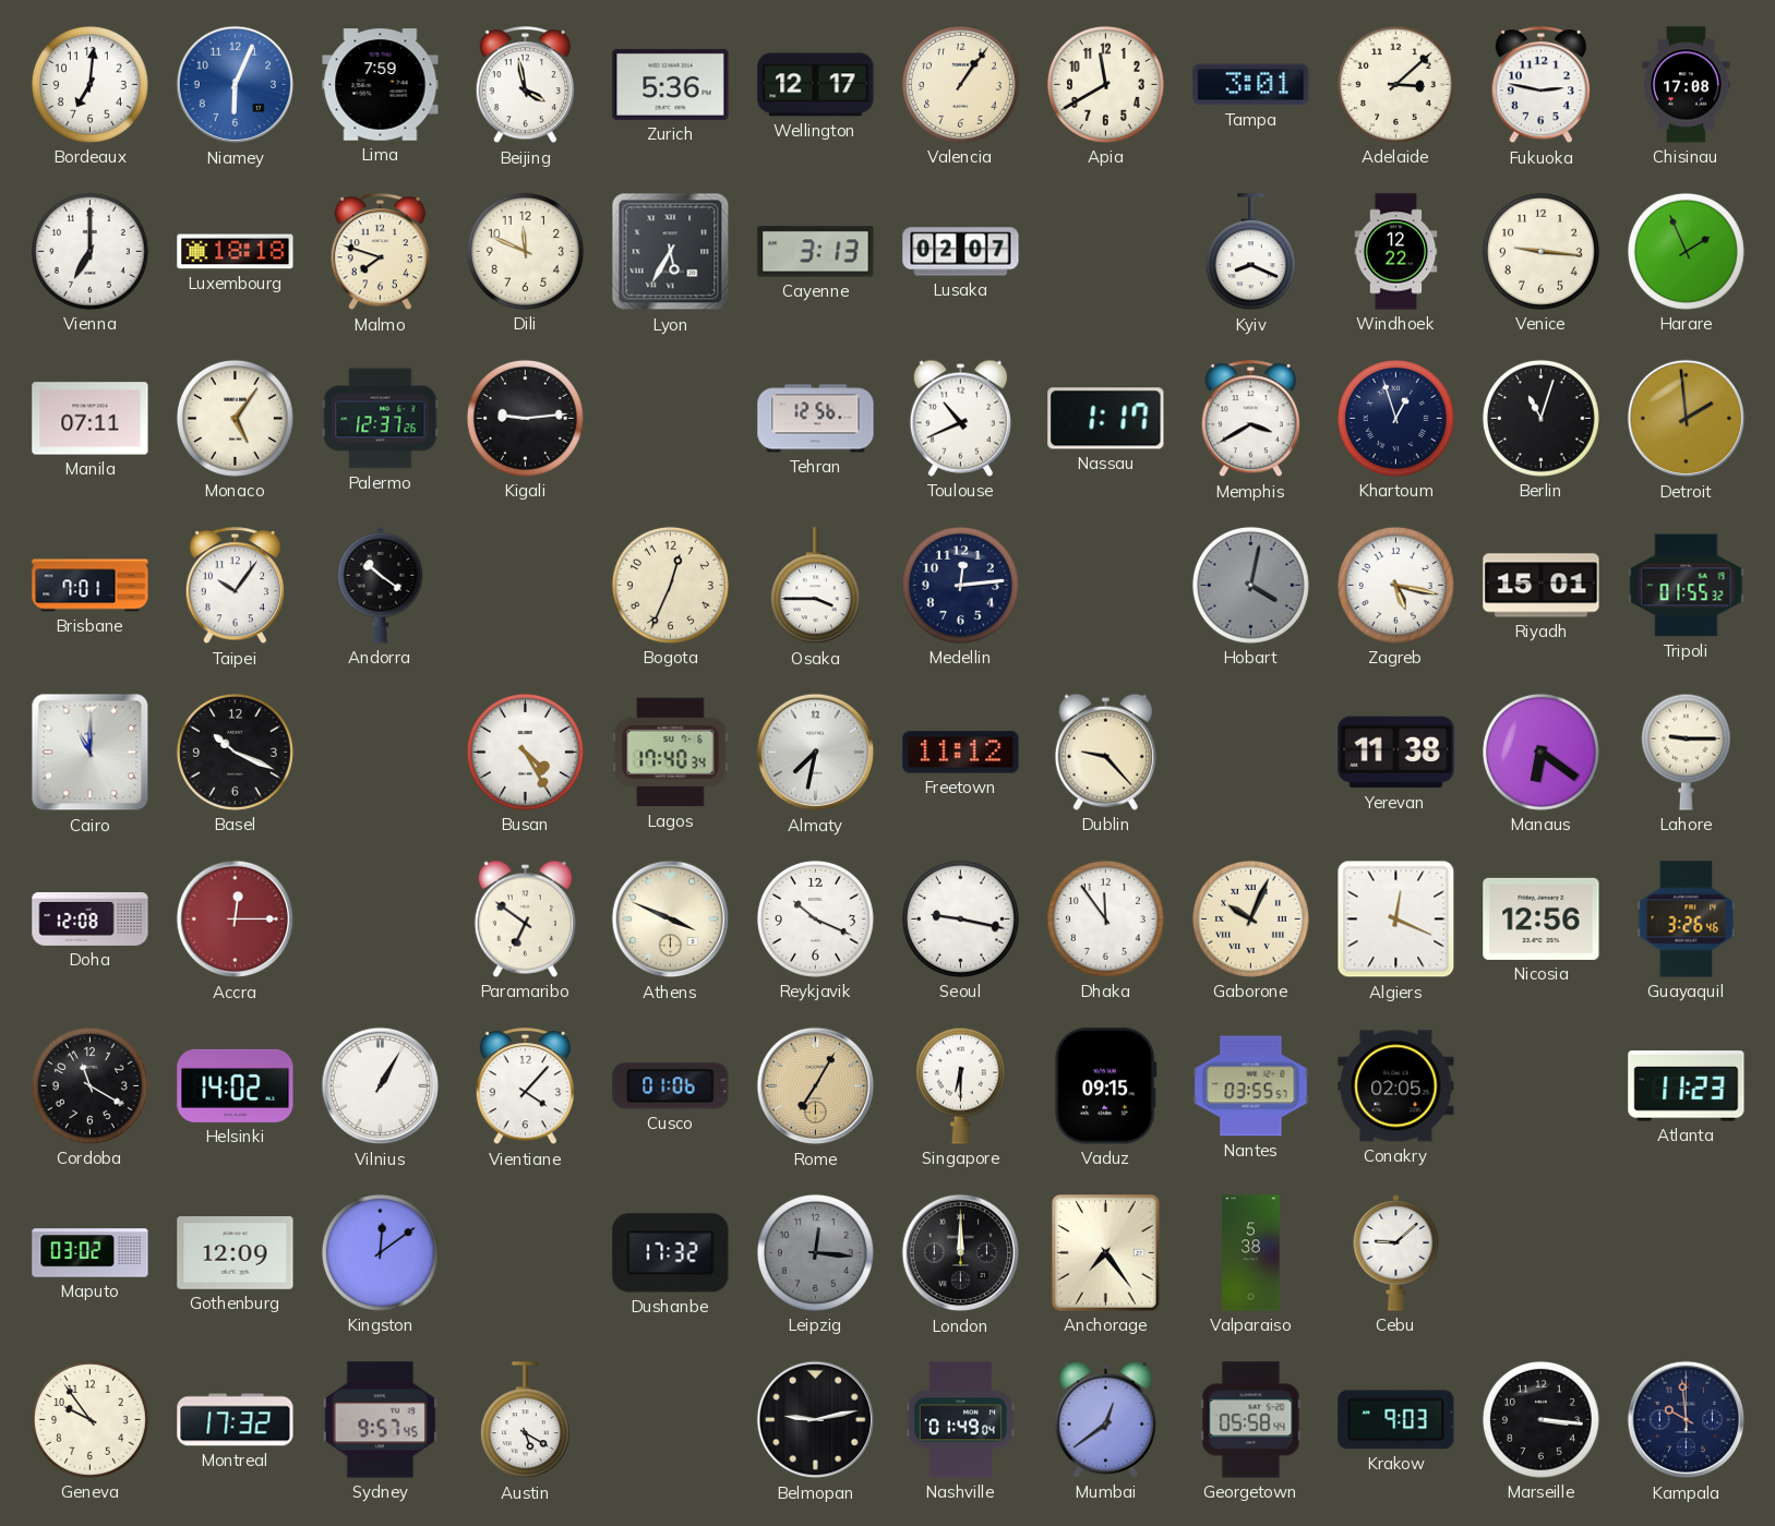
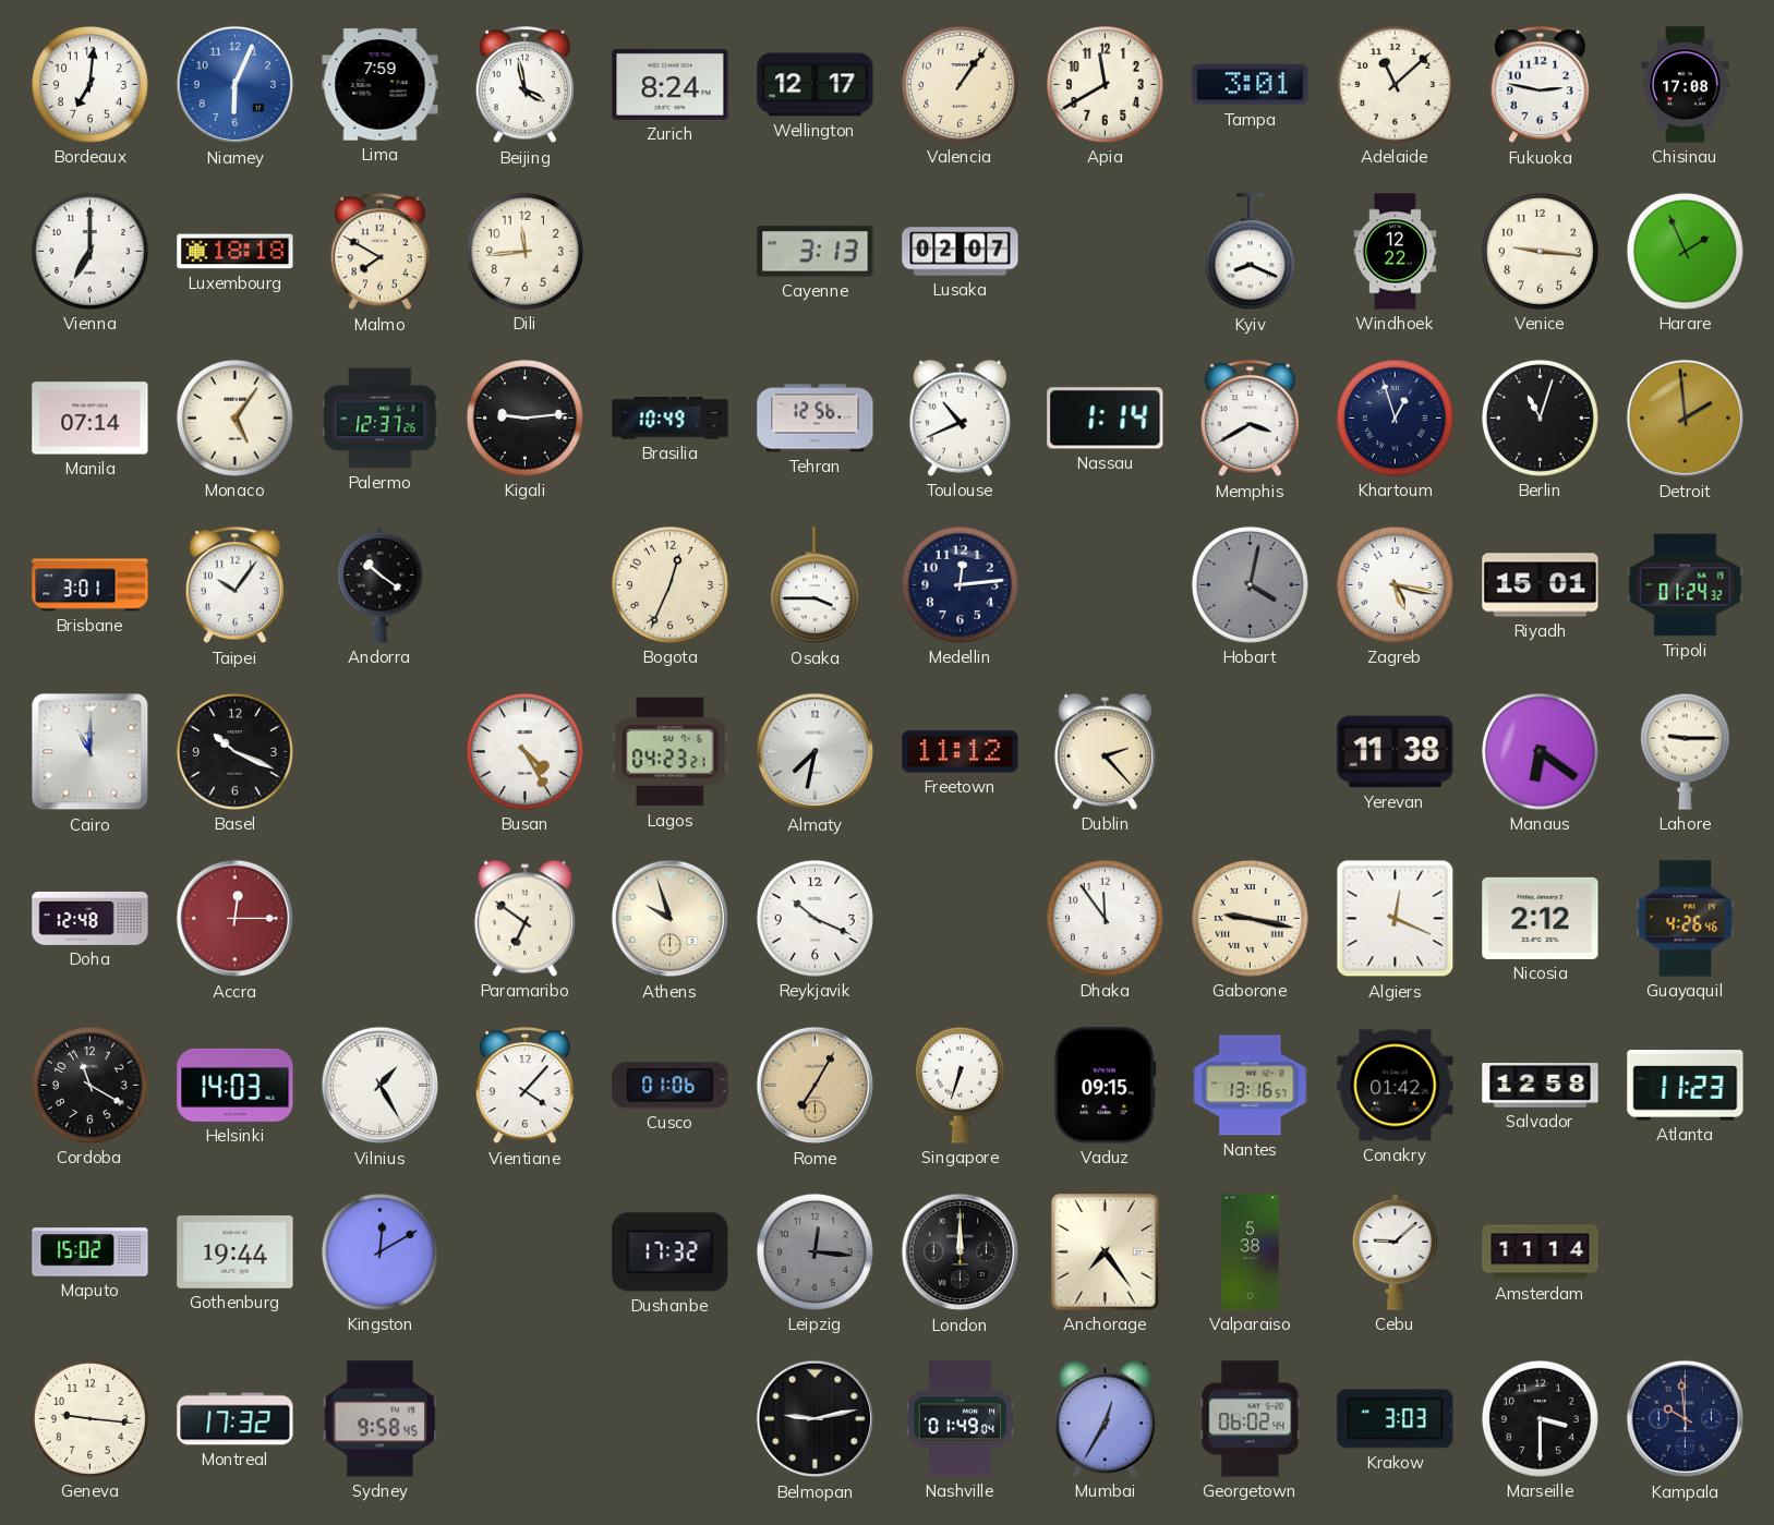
Zurich: 5:36 -> 8:24
Adelaide: 3:08 -> 11:08
Malmo: 7:48 -> 7:50
Dili: 11:49 -> 11:44
Lyon: 5:35 -> none
Manila: 07:11 -> 07:14
Brasilia: none -> 10:49
Nassau: 1:17 -> 1:14
Brisbane: 7:01 -> 3:01
Tripoli: 01:55 -> 01:24
Lagos: 17:40 -> 04:23
Dublin: 9:23 -> 2:23
Doha: 12:08 -> 12:48
Athens: 3:49 -> 9:57
Seoul: 9:17 -> none
Gaborone: 10:04 -> 9:17
Nicosia: 12:56 -> 2:12
Guayaquil: 3:26 -> 4:26
Helsinki: 14:02 -> 14:03
Vilnius: 1:05 -> 1:25
Singapore: 6:30 -> 6:33
Nantes: 03:55 -> 13:16
Conakry: 02:05 -> 01:42
Salvador: none -> 12:58
Maputo: 03:02 -> 15:02
Gothenburg: 12:09 -> 19:44
Kingston: 12:09 -> 12:10
Amsterdam: none -> 11:14
Geneva: 9:54 -> 9:16
Sydney: 9:57 -> 9:58
Austin: 5:20 -> none
Mumbai: 12:39 -> 12:35
Georgetown: 05:58 -> 06:02
Krakow: 9:03 -> 3:03
Marseille: 3:16 -> 3:30
